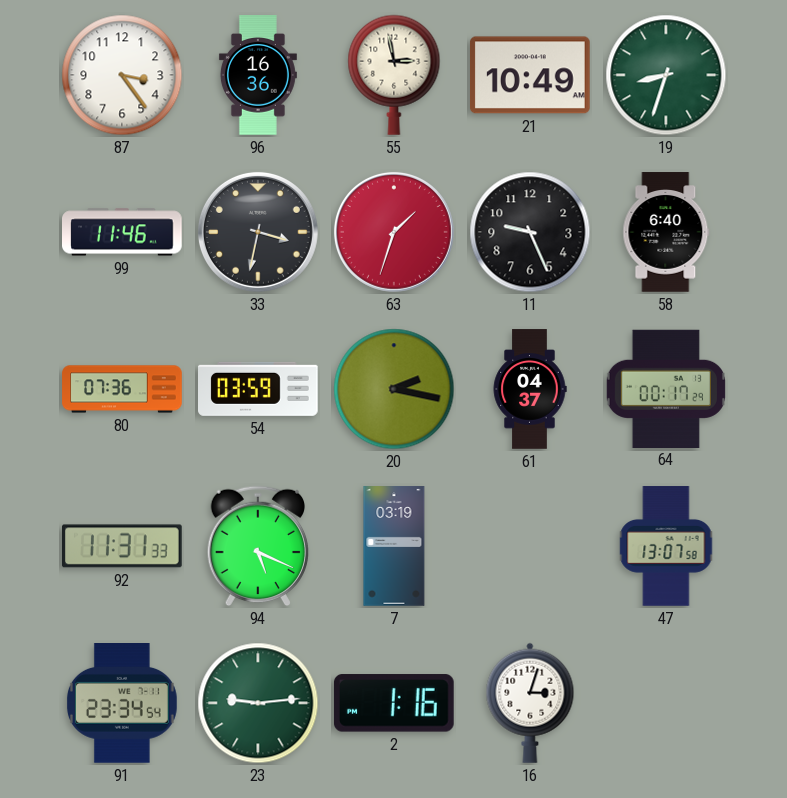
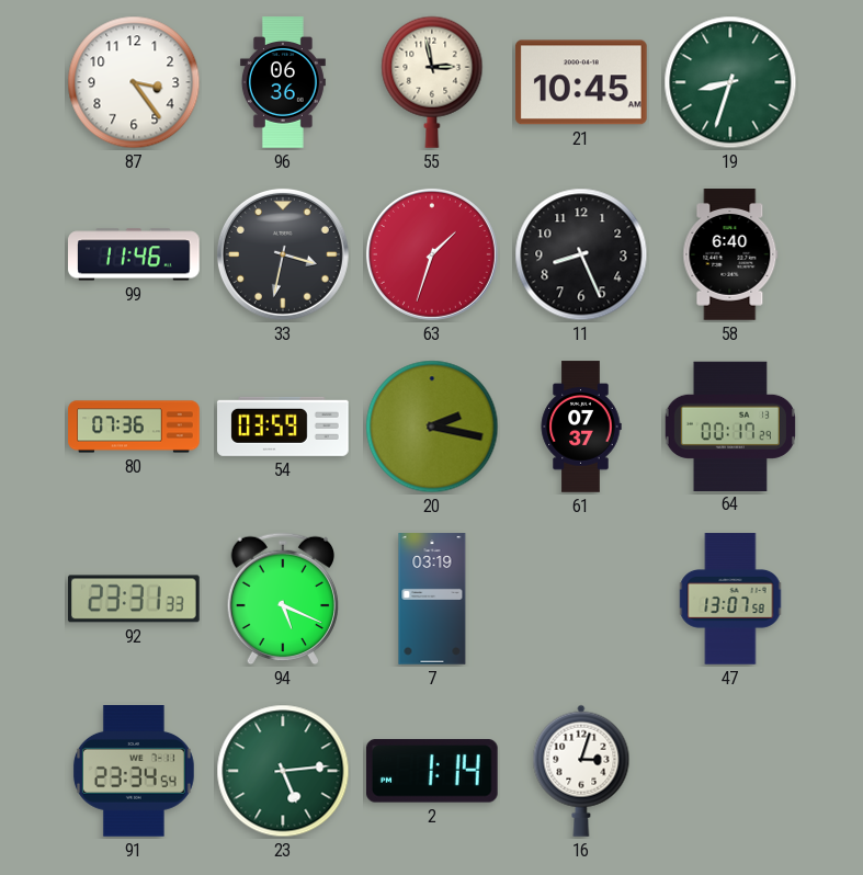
96: 16:36 -> 06:36
21: 10:49 -> 10:45
11: 9:26 -> 8:26
61: 04:37 -> 07:37
92: 11:31 -> 23:31
23: 9:14 -> 5:14
2: 1:16 -> 1:14
